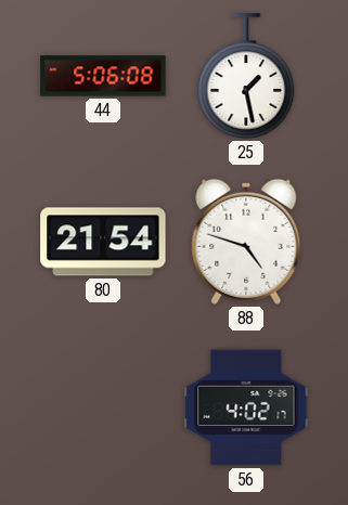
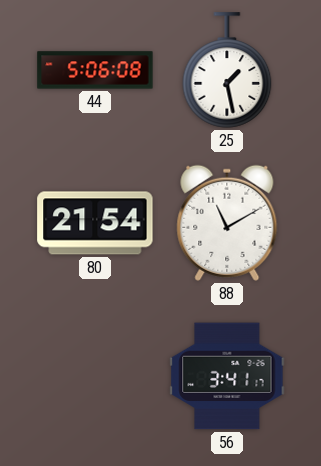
88: 4:48 -> 11:10
56: 4:02 -> 3:41
